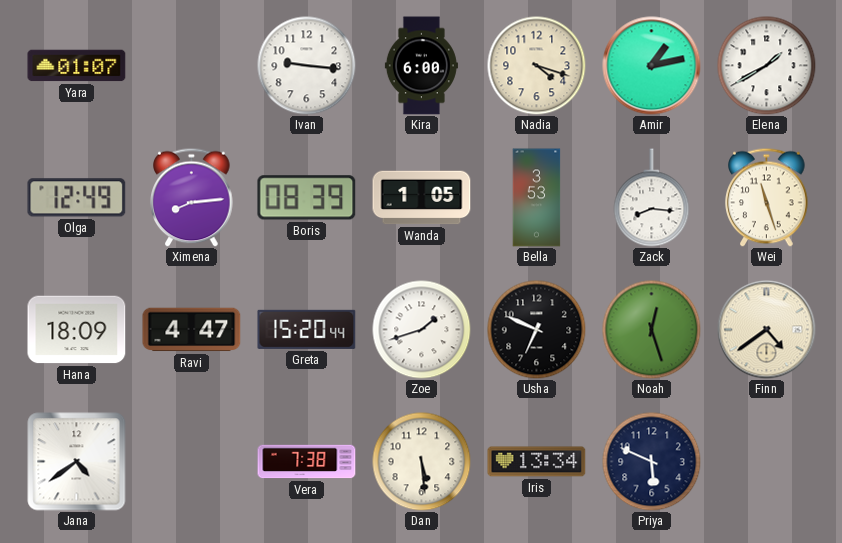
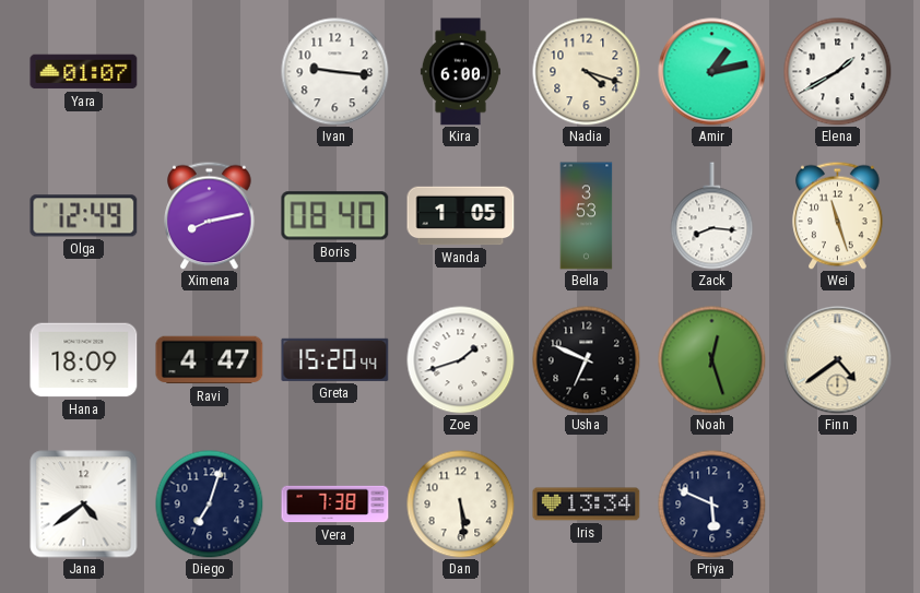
Ximena: 8:14 -> 8:13
Boris: 08:39 -> 08:40
Diego: none -> 7:03
